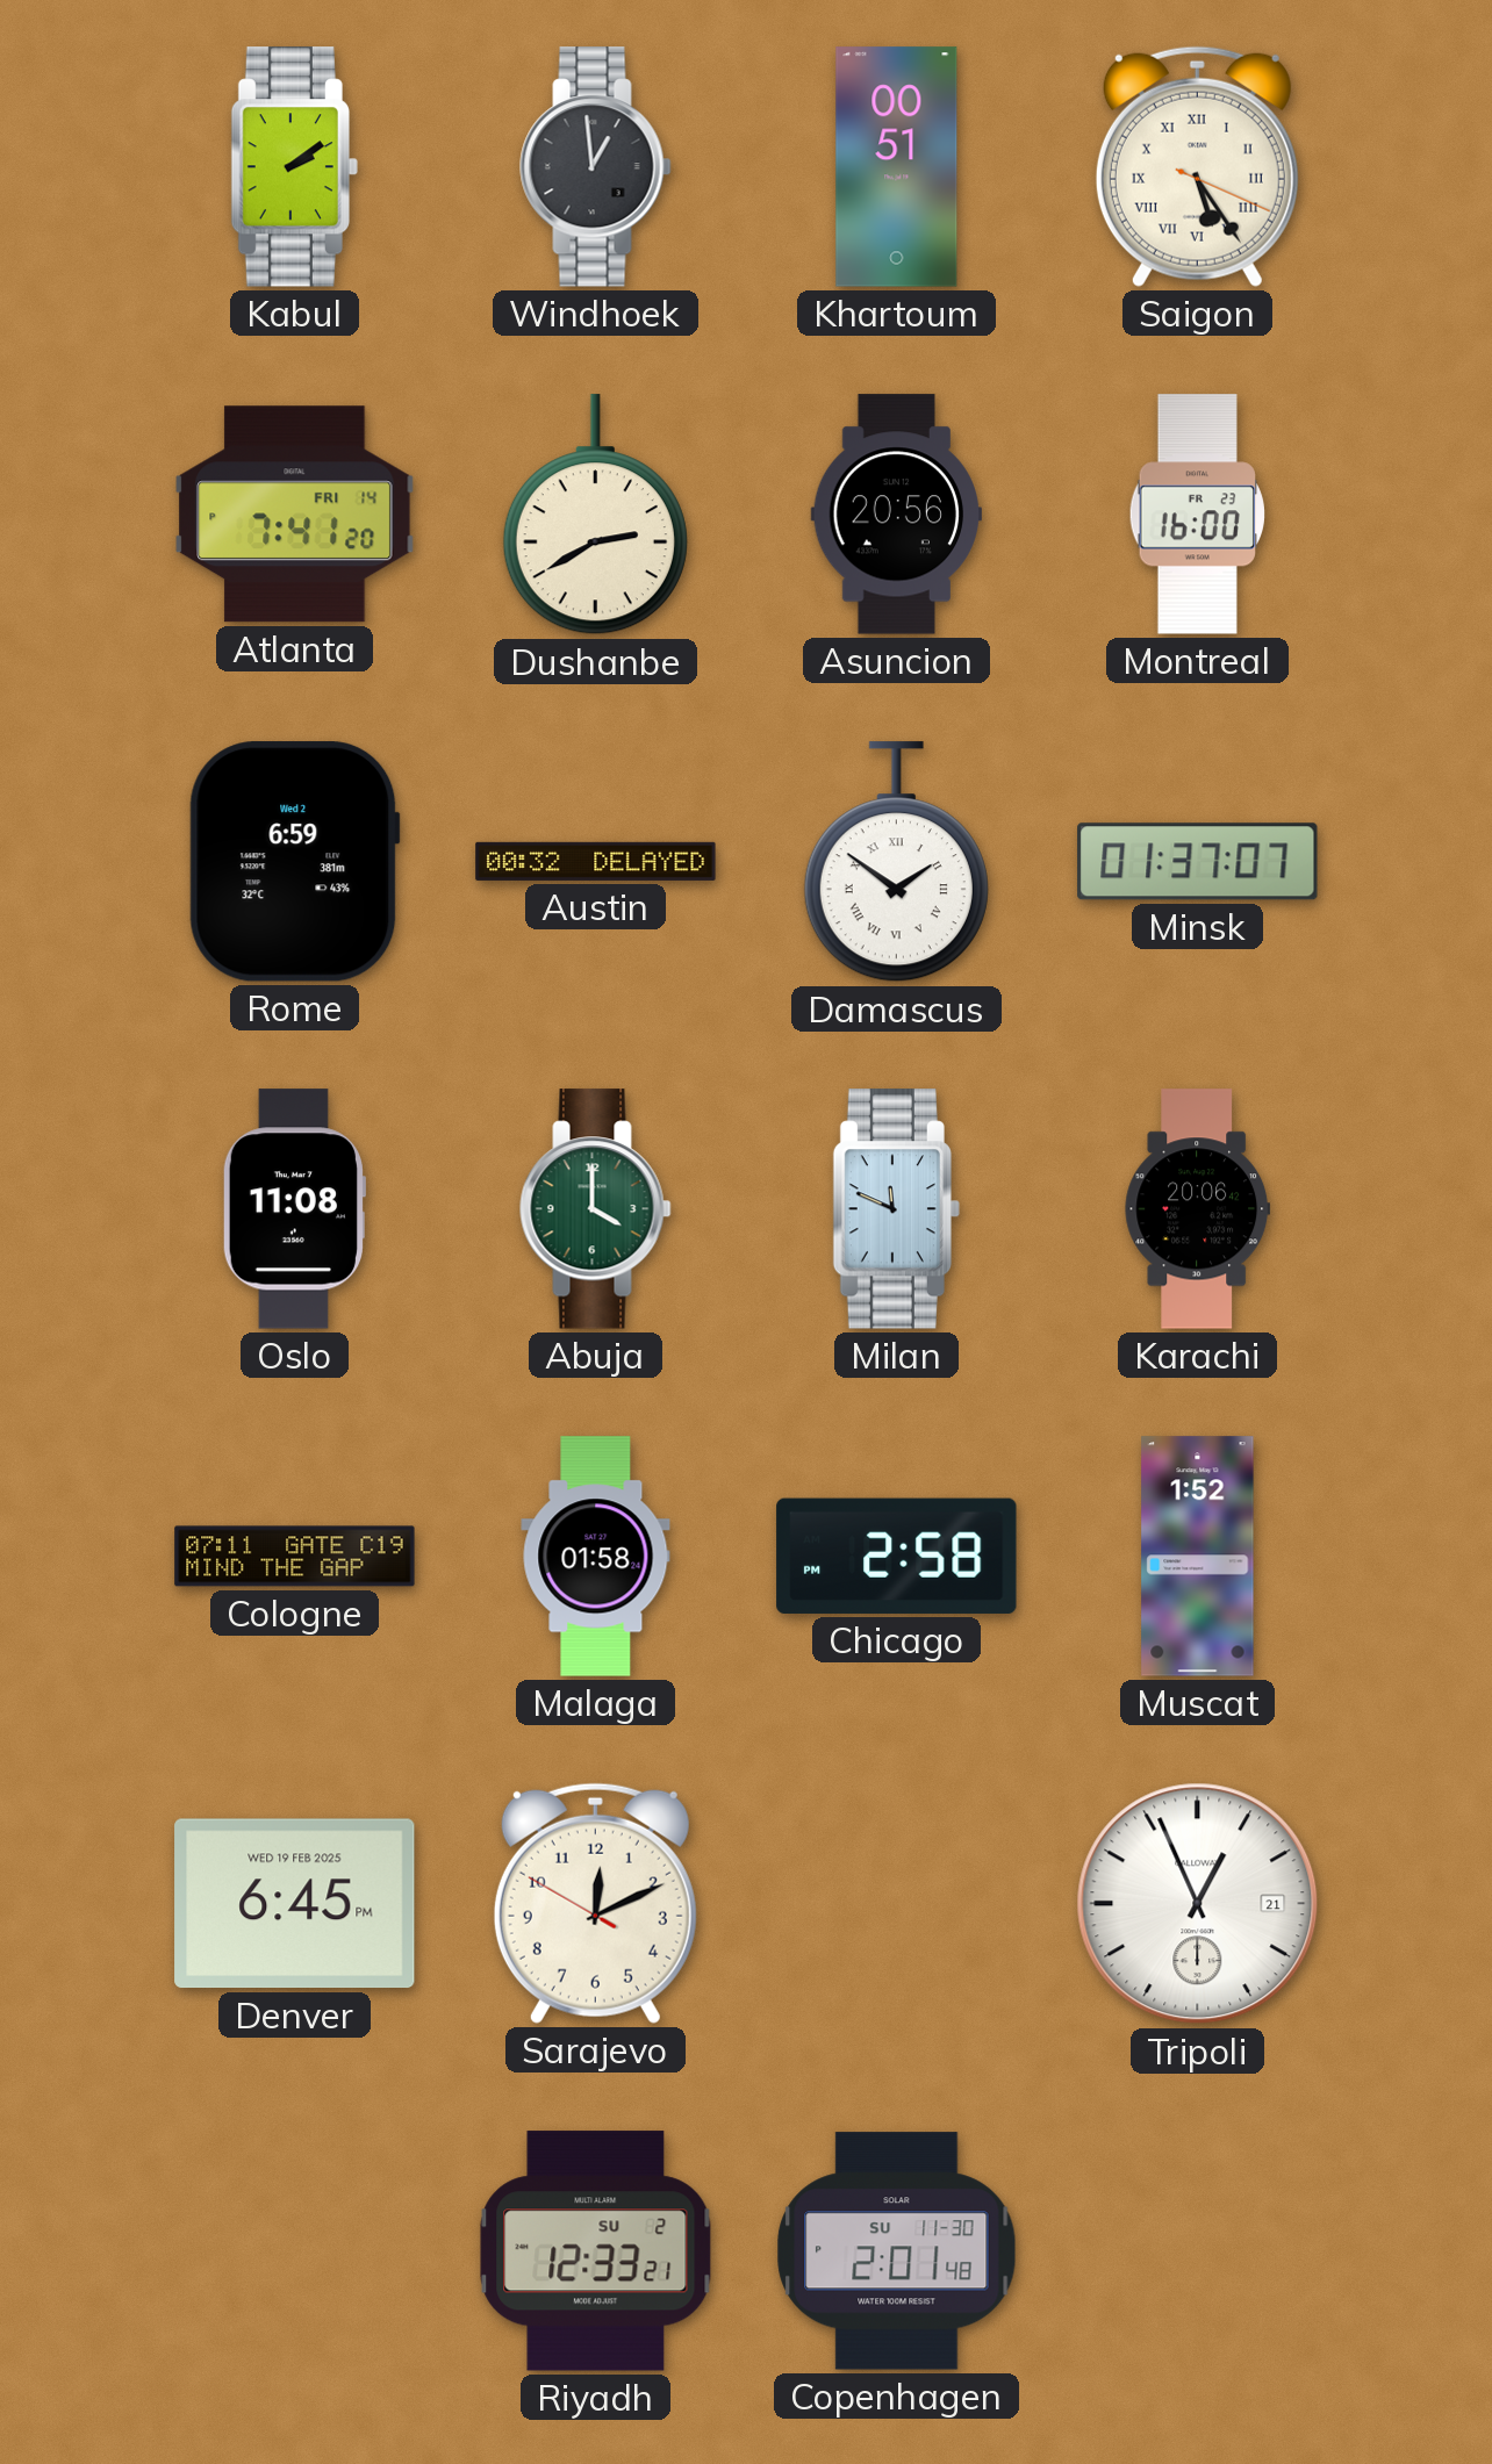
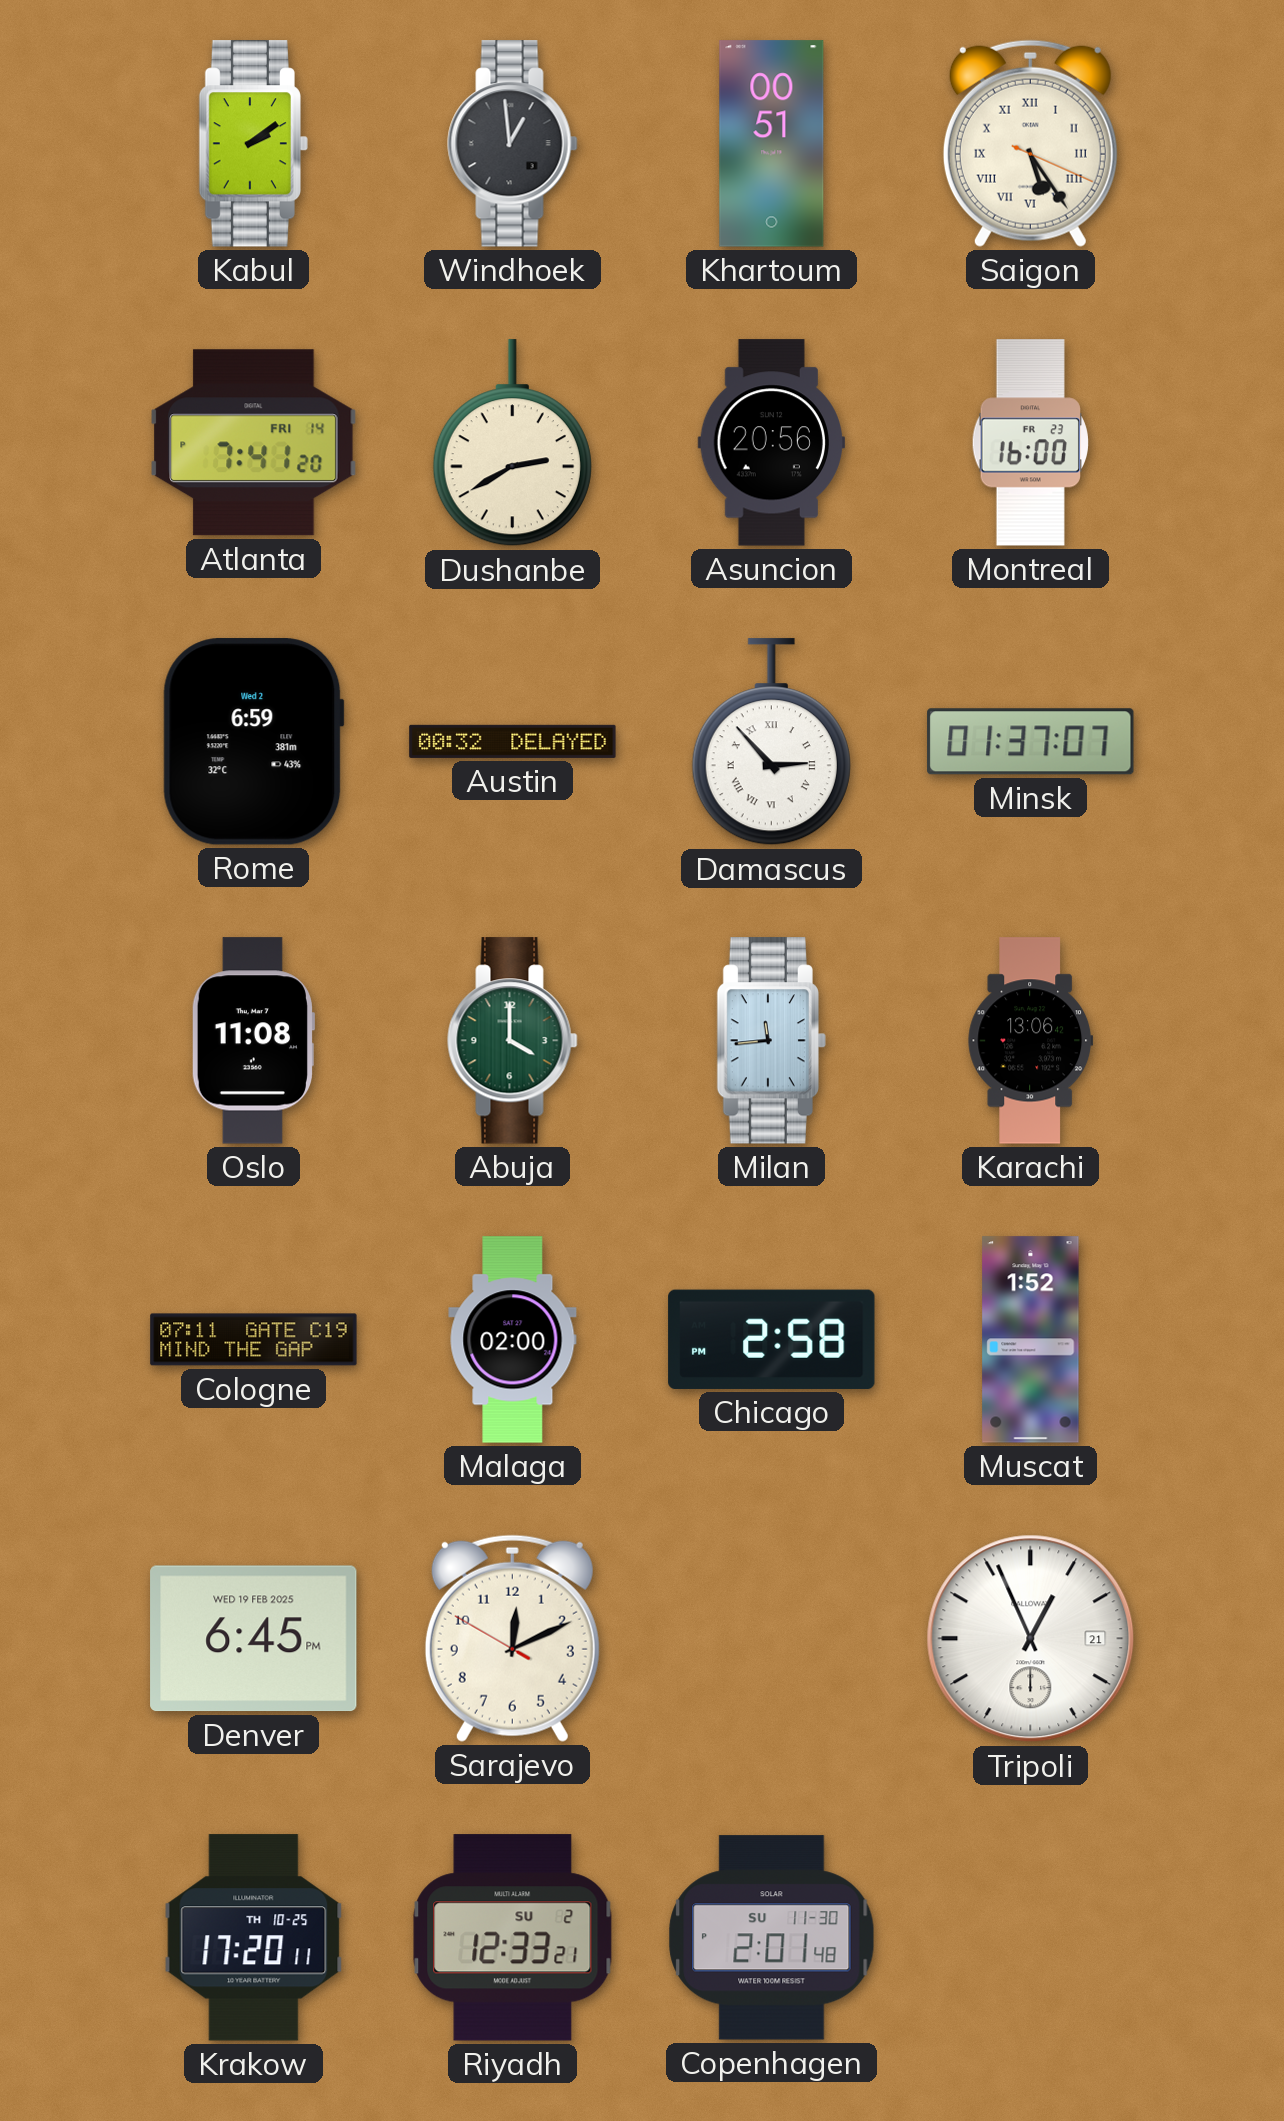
Damascus: 1:51 -> 2:53
Milan: 11:49 -> 11:44
Karachi: 20:06 -> 13:06
Malaga: 01:58 -> 02:00
Krakow: none -> 17:20
